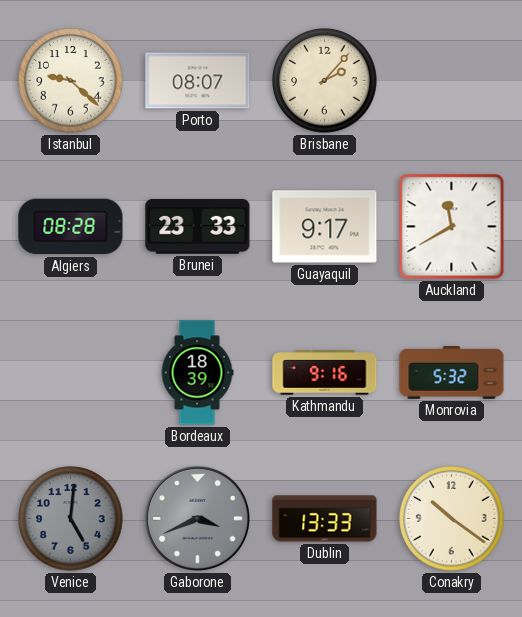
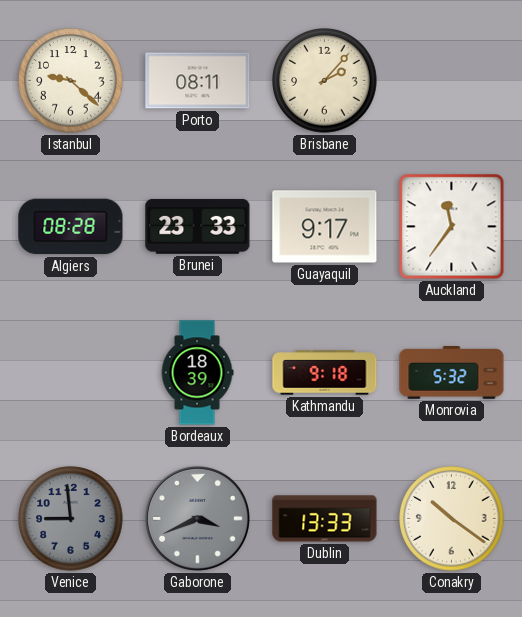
Porto: 08:07 -> 08:11
Auckland: 11:40 -> 11:36
Kathmandu: 9:16 -> 9:18
Venice: 5:01 -> 8:59
